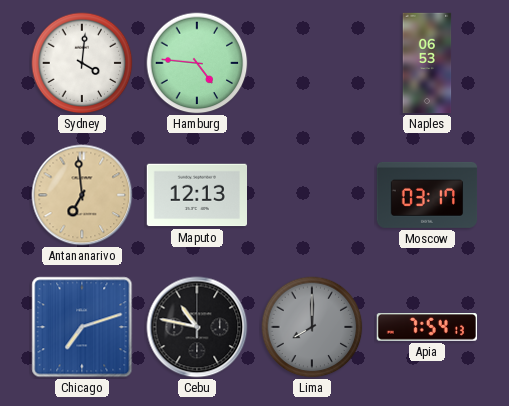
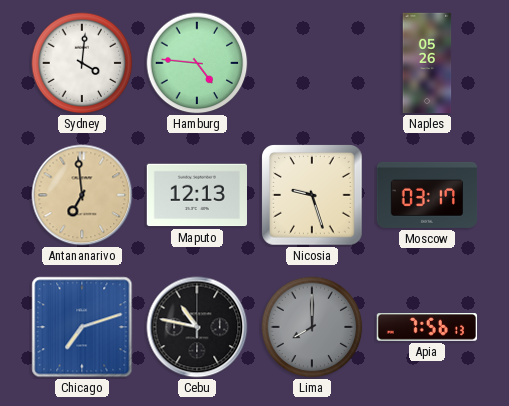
Naples: 06:53 -> 05:26
Nicosia: none -> 9:27
Apia: 7:54 -> 7:56
